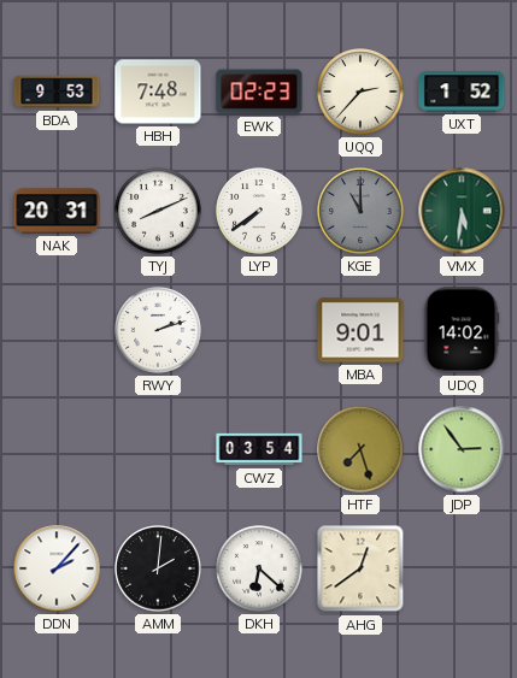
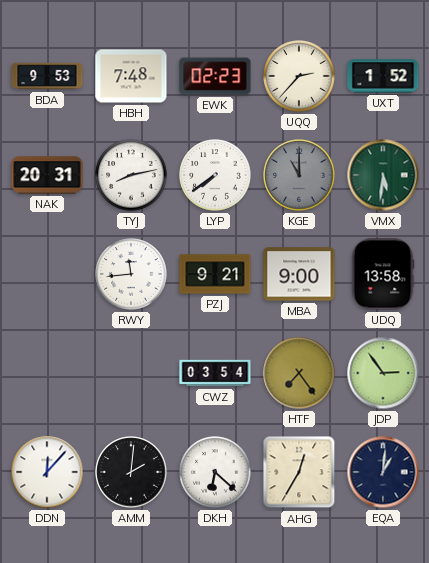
TYJ: 8:11 -> 8:13
RWY: 2:12 -> 11:44
PZJ: none -> 9:21
MBA: 9:01 -> 9:00
UDQ: 14:02 -> 13:58
HTF: 7:27 -> 7:24
DDN: 2:07 -> 12:07
AHG: 12:39 -> 12:35
EQA: none -> 1:01
